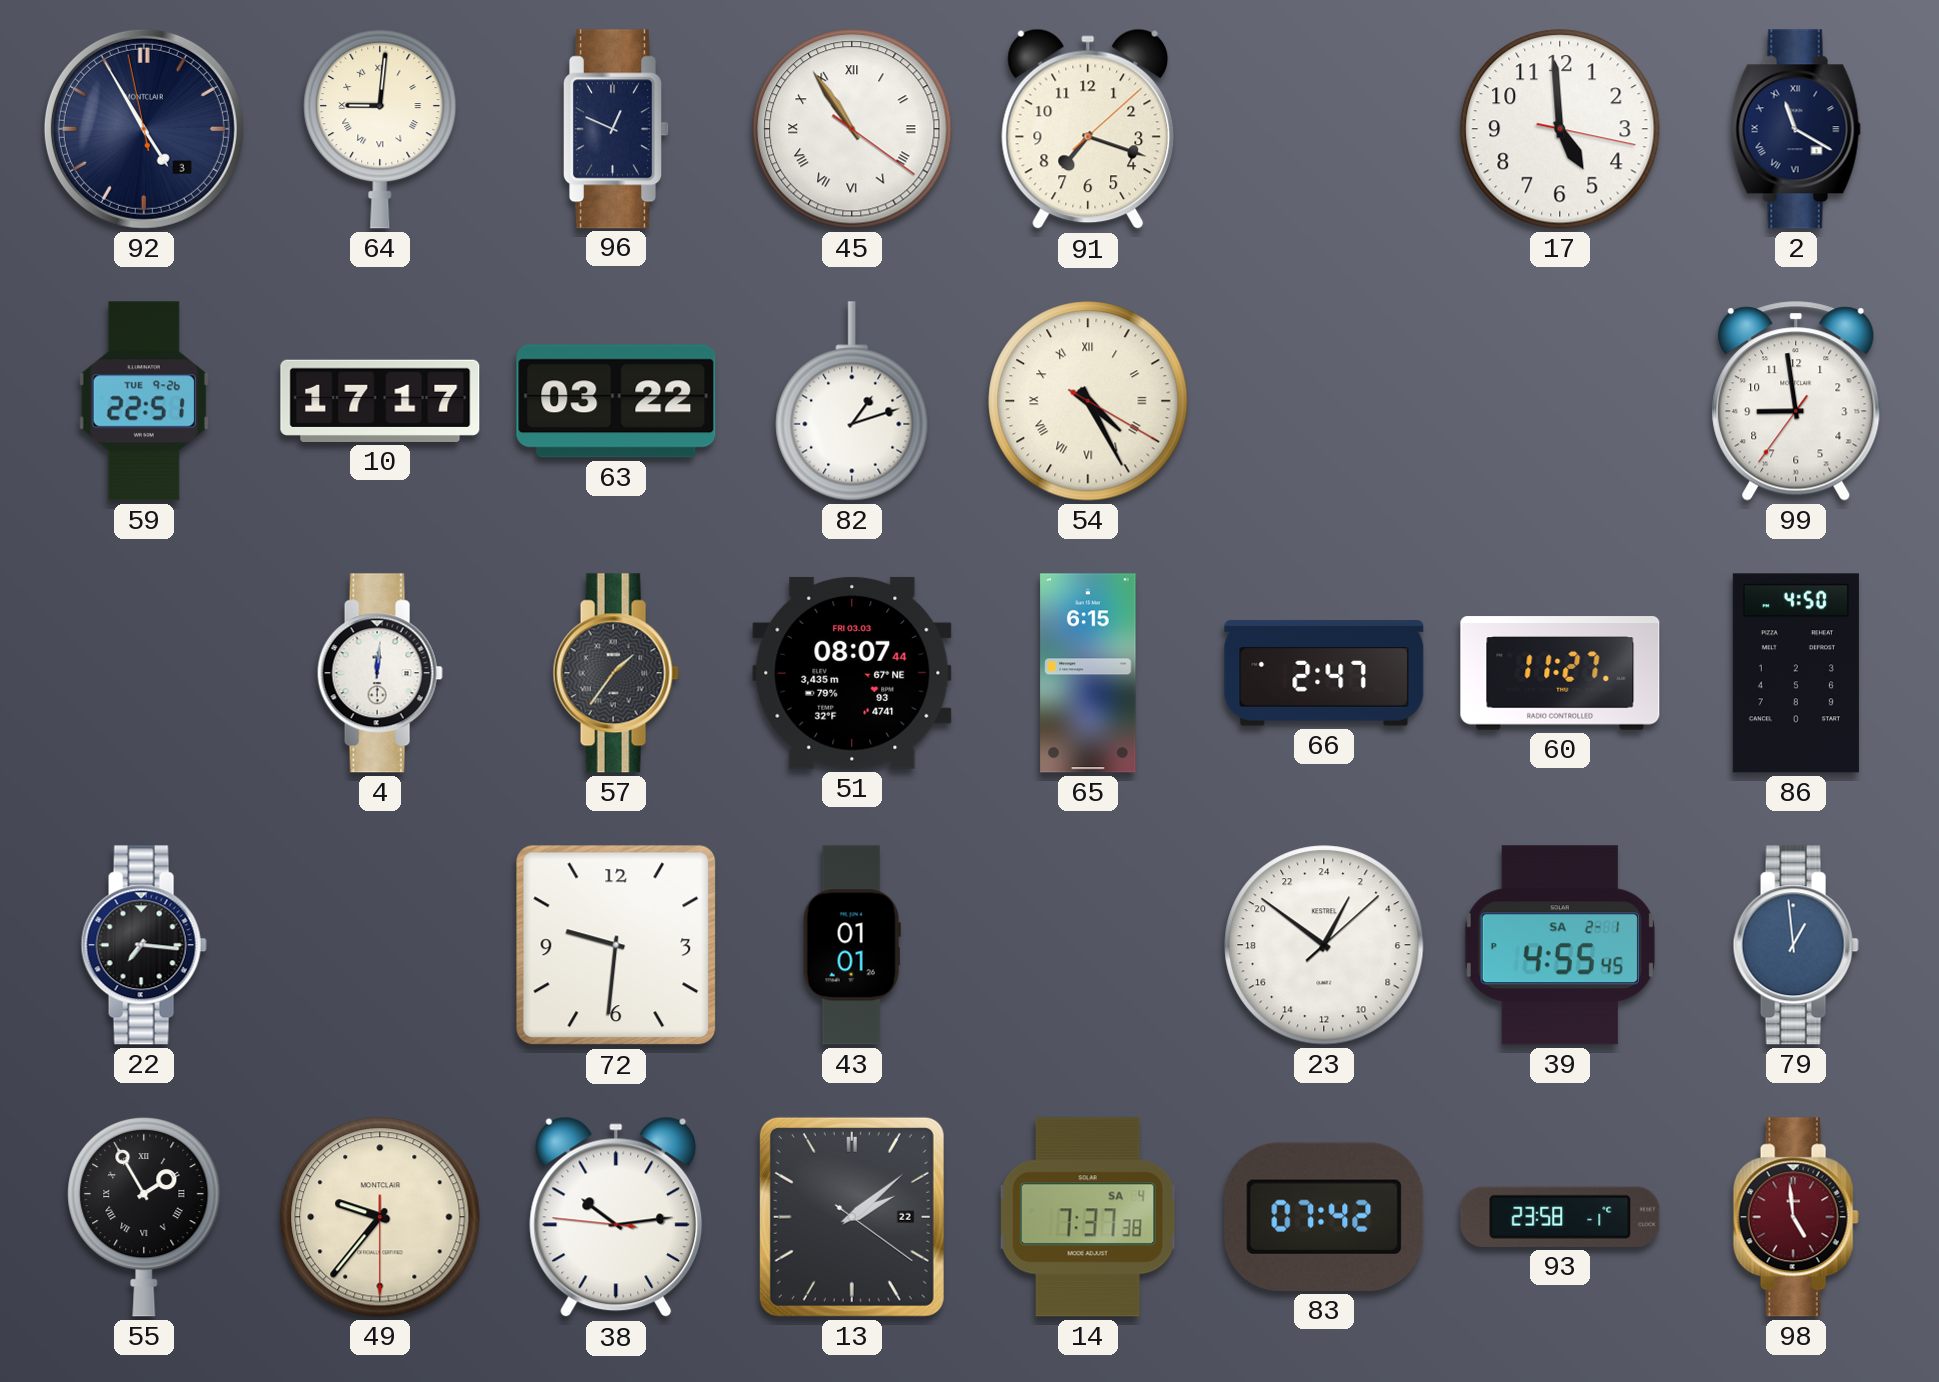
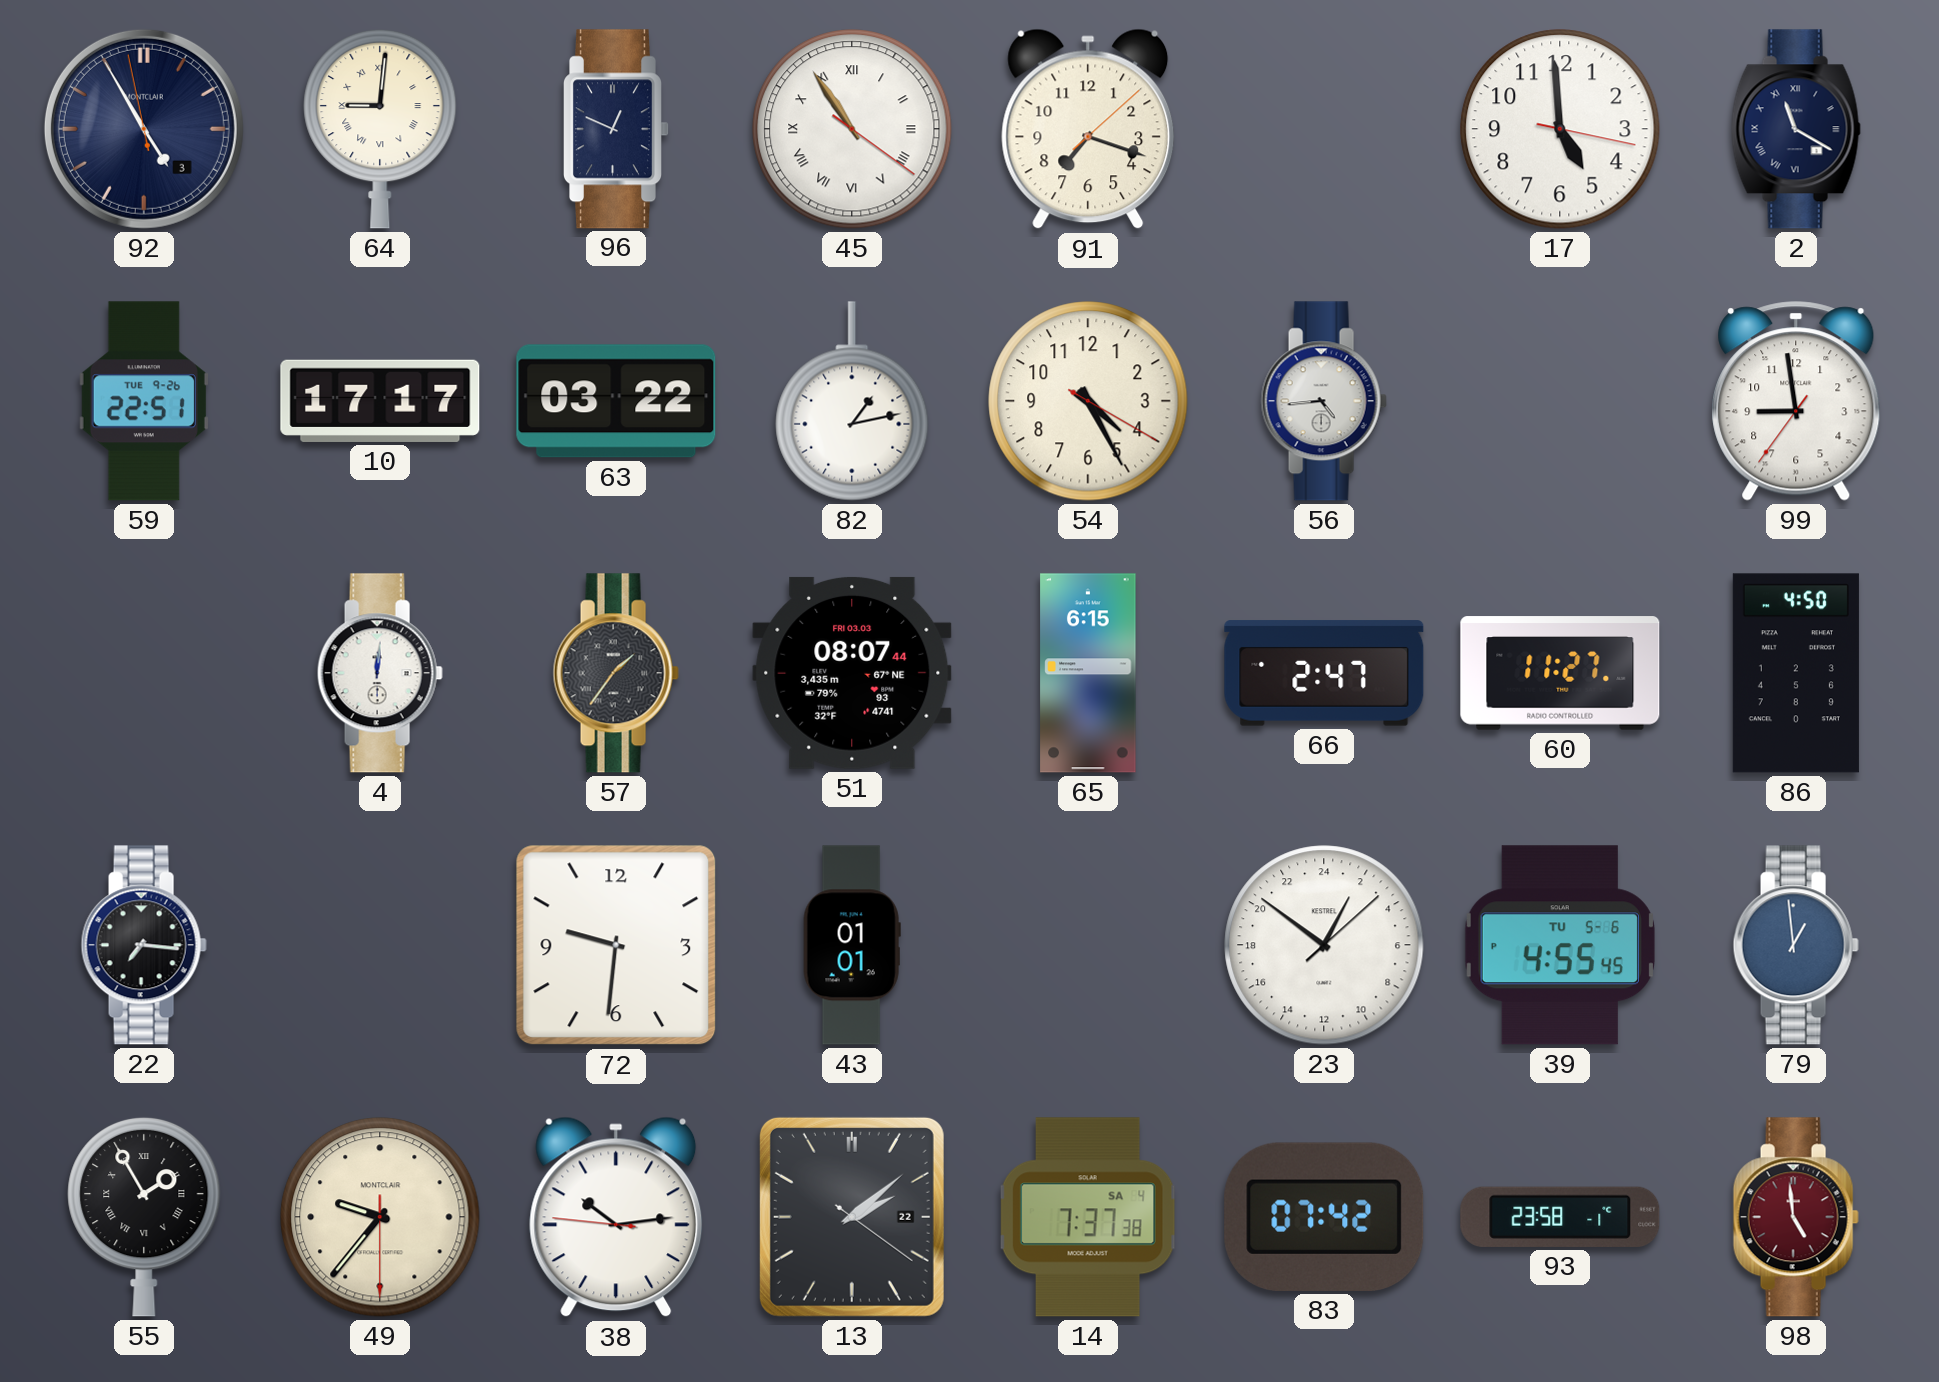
82: 1:12 -> 1:13
54 numerals: Roman -> Arabic
56: none -> 4:44
39 date: SA 2-1 -> TU 5-6
